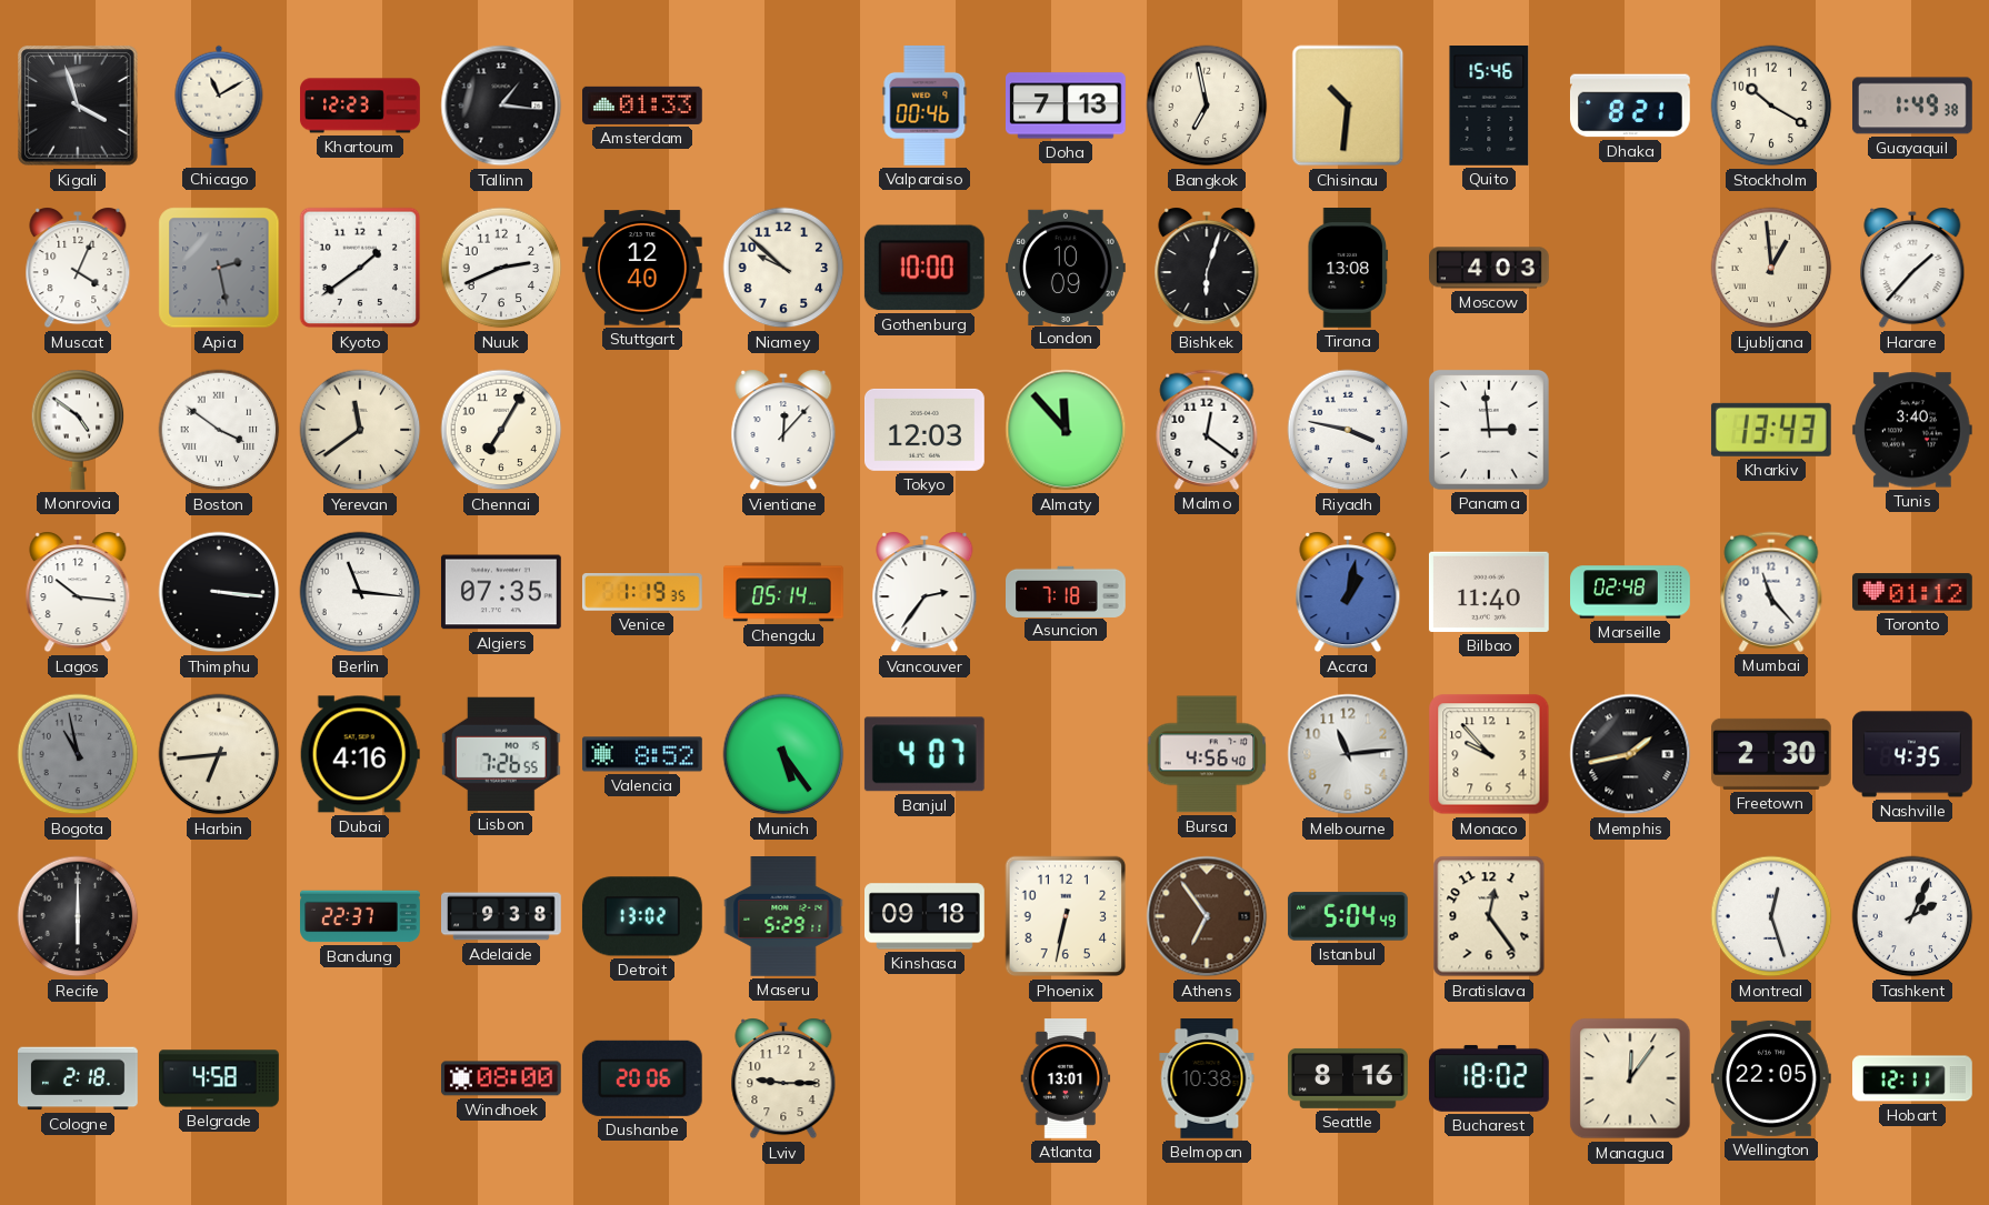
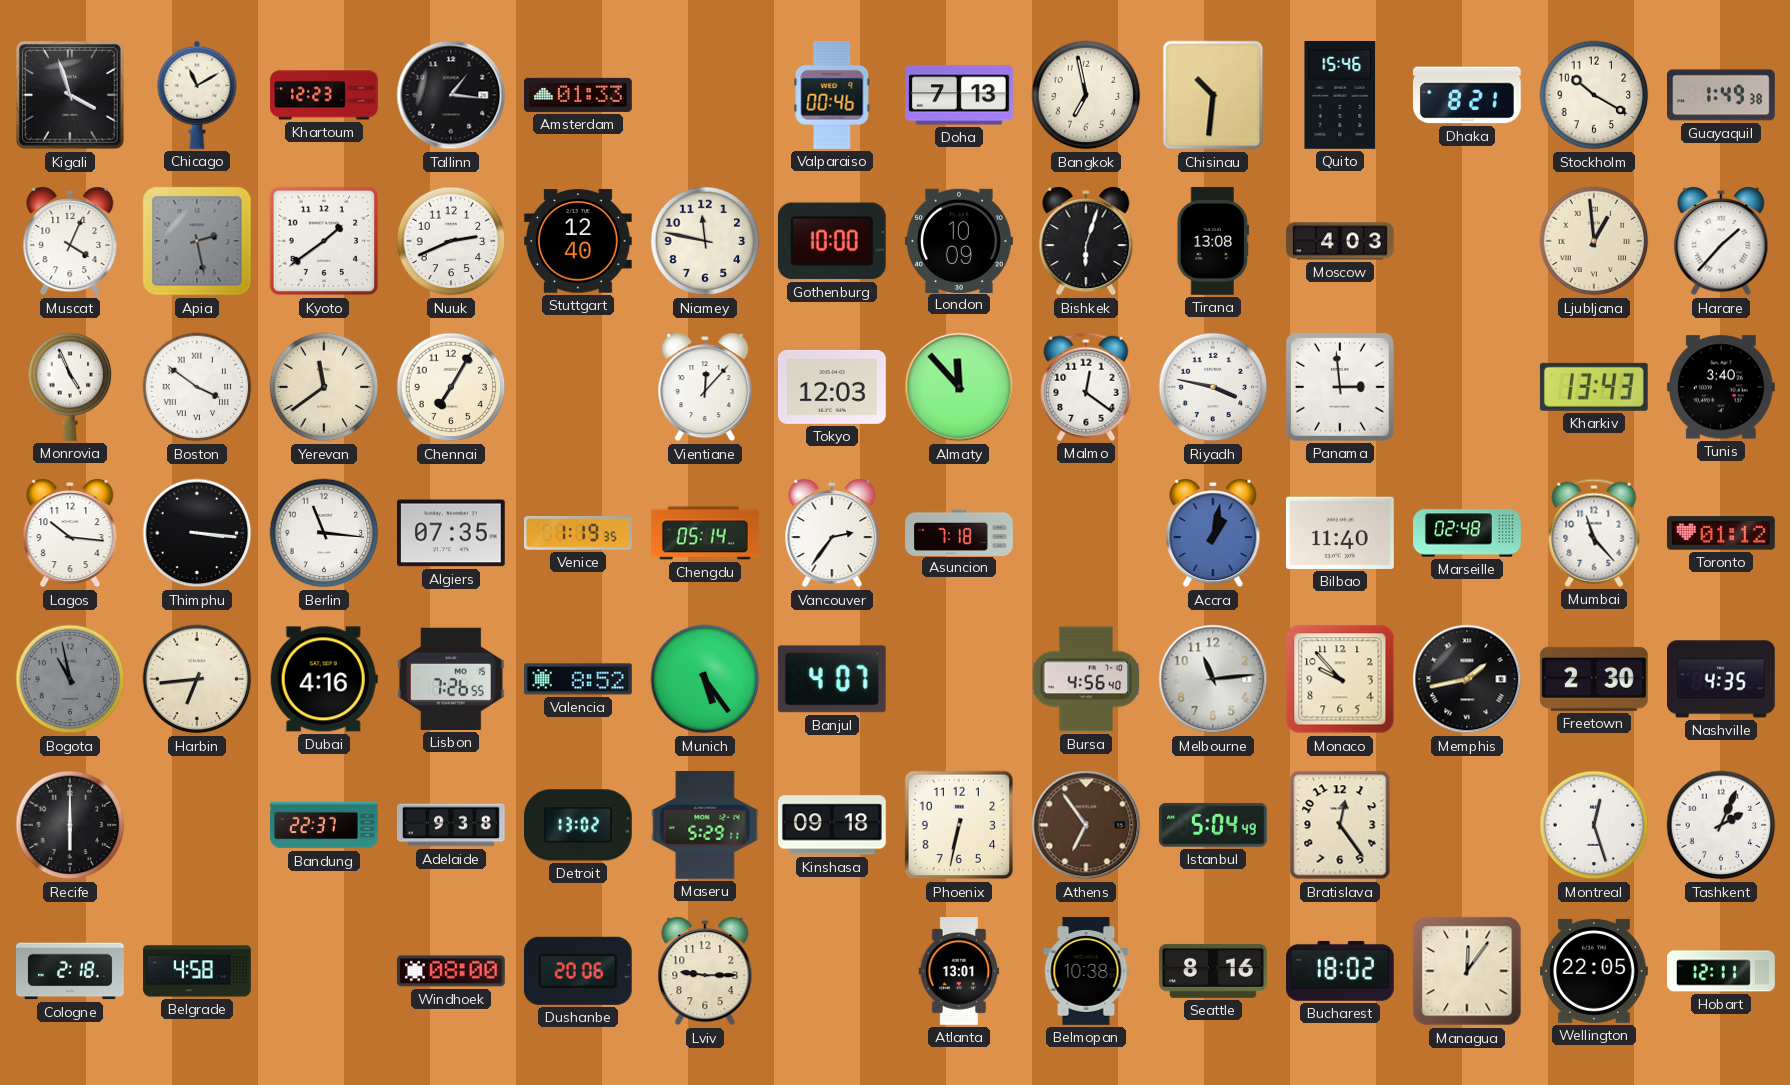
Niamey: 9:52 -> 11:47
Monrovia: 4:51 -> 4:56
